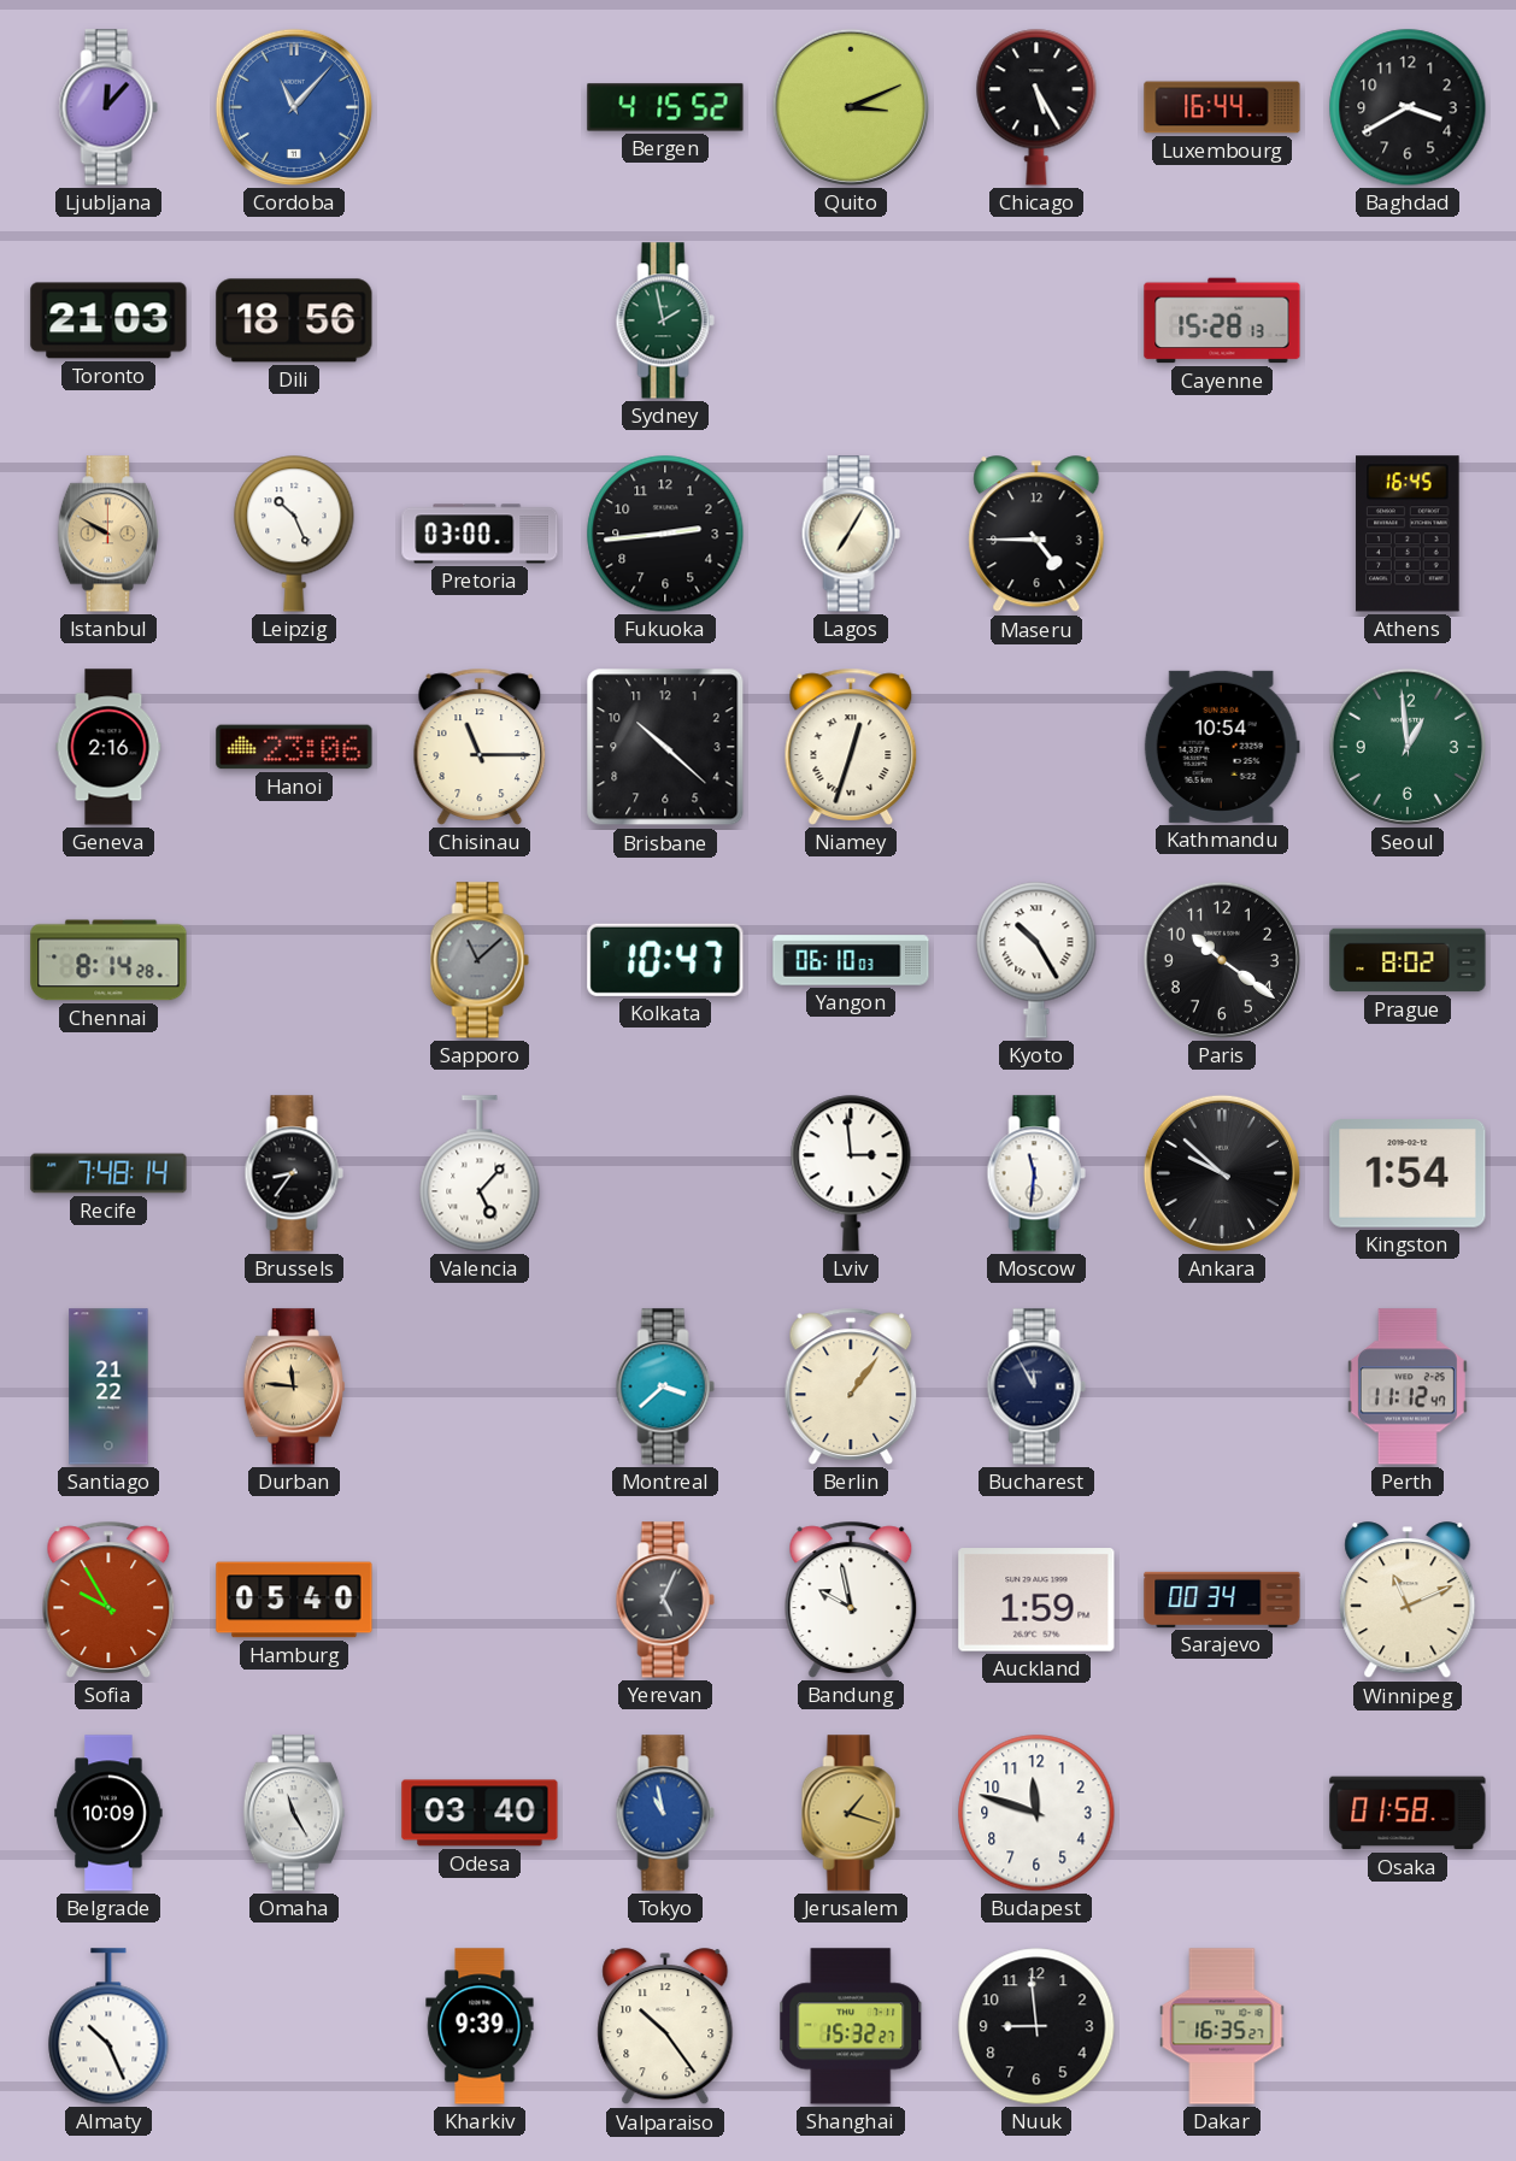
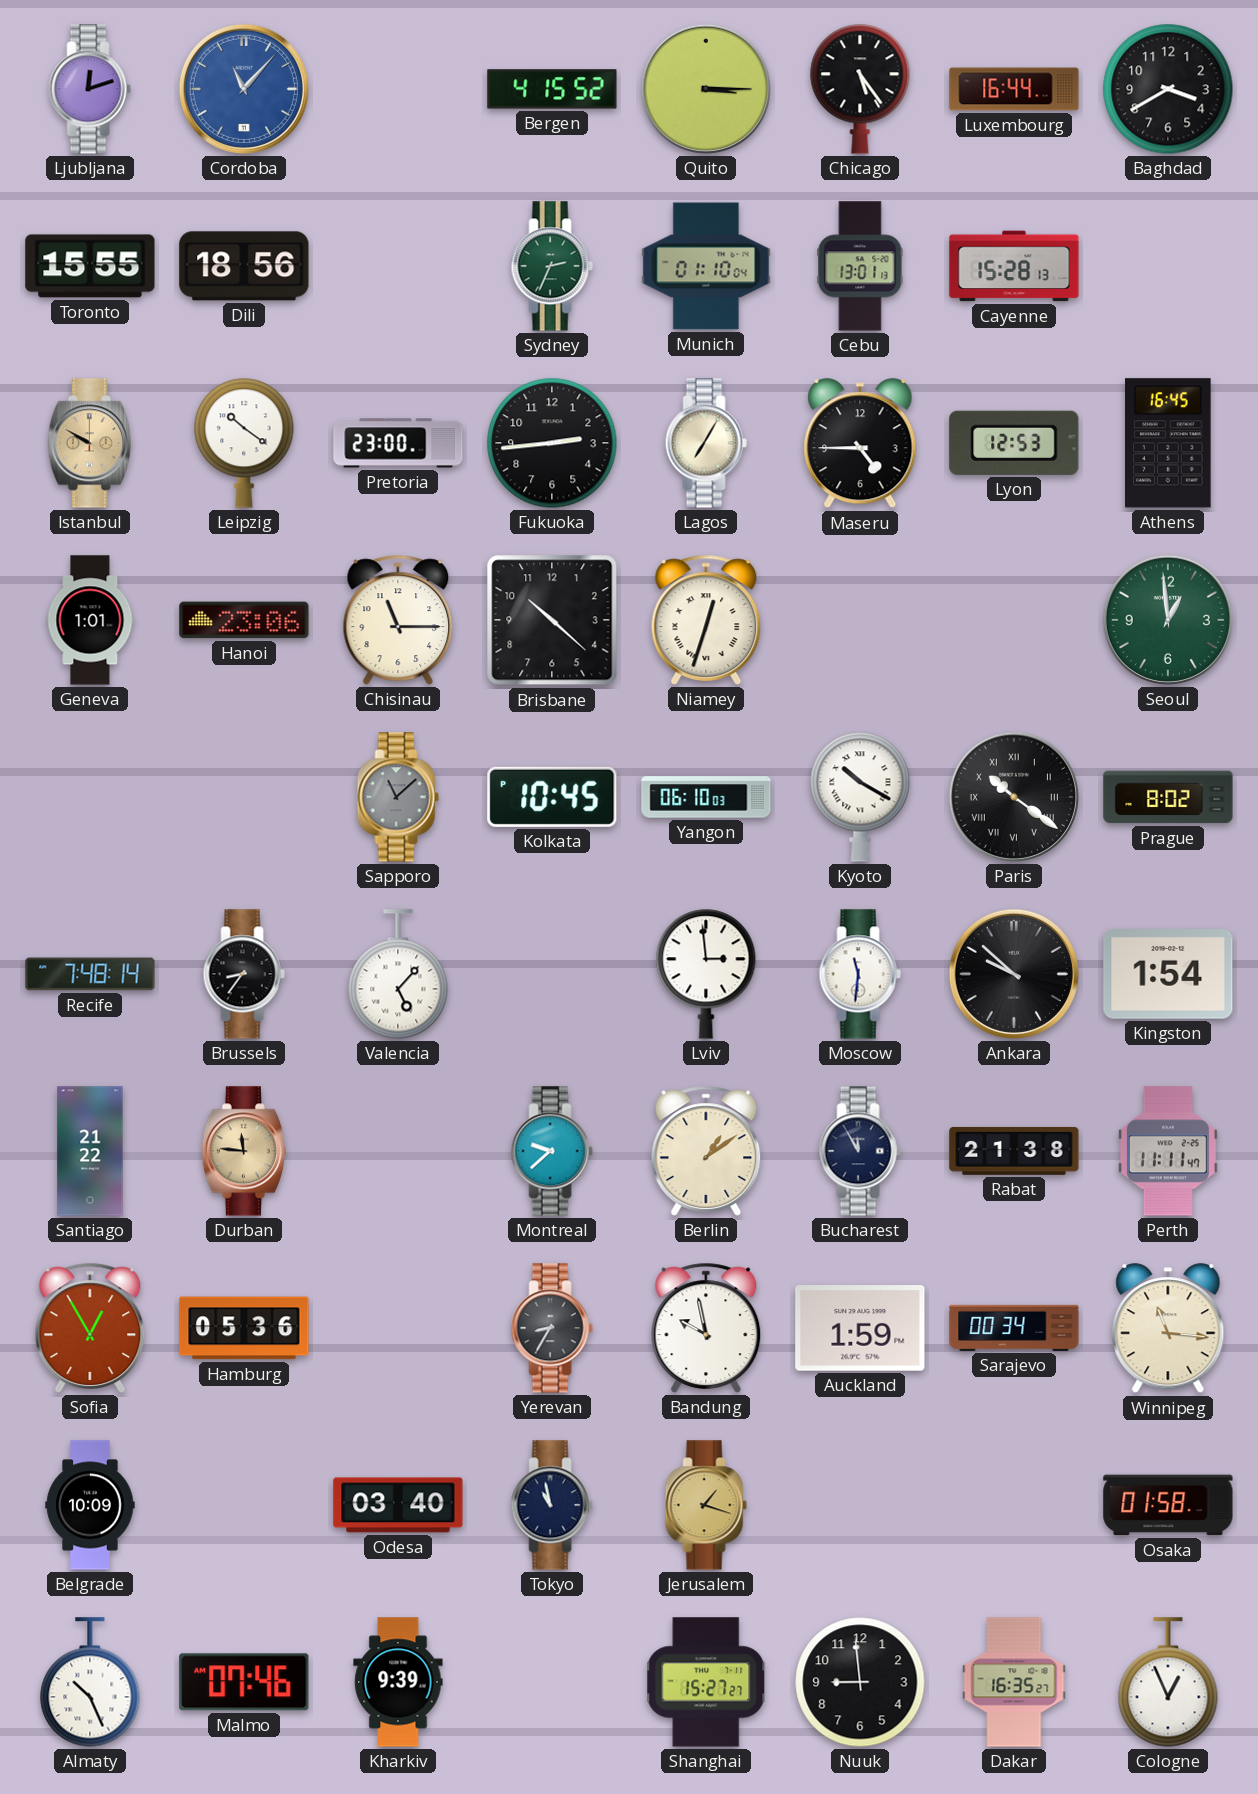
Ljubljana: 12:07 -> 12:12
Quito: 3:11 -> 3:15
Chicago: 5:25 -> 5:24
Toronto: 21:03 -> 15:55
Sydney: 1:58 -> 2:34
Munich: none -> 01:10
Cebu: none -> 13:01
Leipzig: 10:26 -> 10:21
Pretoria: 03:00 -> 23:00
Lyon: none -> 12:53
Geneva: 2:16 -> 1:01
Kathmandu: 10:54 -> none
Chennai: 8:14 -> none
Kolkata: 10:47 -> 10:45
Kyoto: 10:25 -> 10:20
Paris numerals: Arabic -> Roman
Montreal: 3:38 -> 9:38
Berlin: 1:06 -> 1:09
Rabat: none -> 21:38
Perth: 11:12 -> 11:11
Sofia: 9:55 -> 12:55
Hamburg: 05:40 -> 05:36
Yerevan: 5:04 -> 8:35
Winnipeg: 11:11 -> 11:16
Omaha: 11:25 -> none
Tokyo dial: blue -> navy
Budapest: 11:48 -> none
Malmo: none -> 07:46
Valparaiso: 10:24 -> none
Shanghai: 15:32 -> 15:27
Cologne: none -> 12:56
